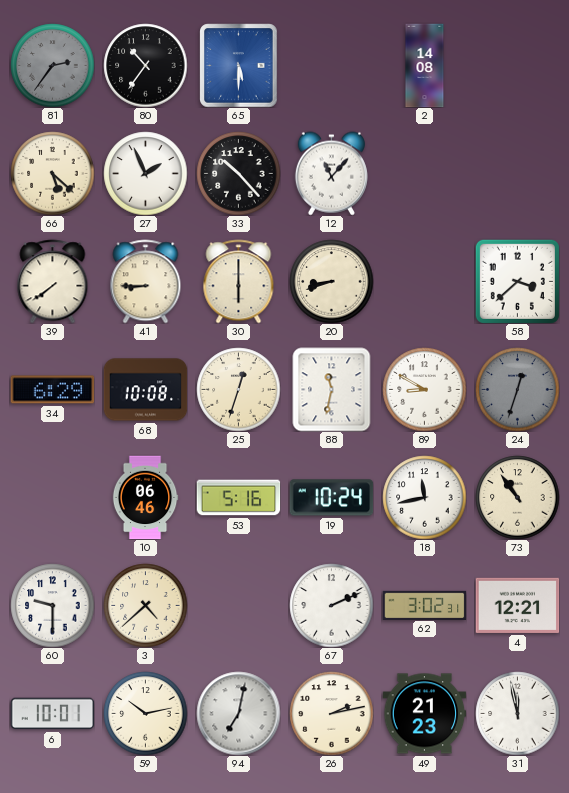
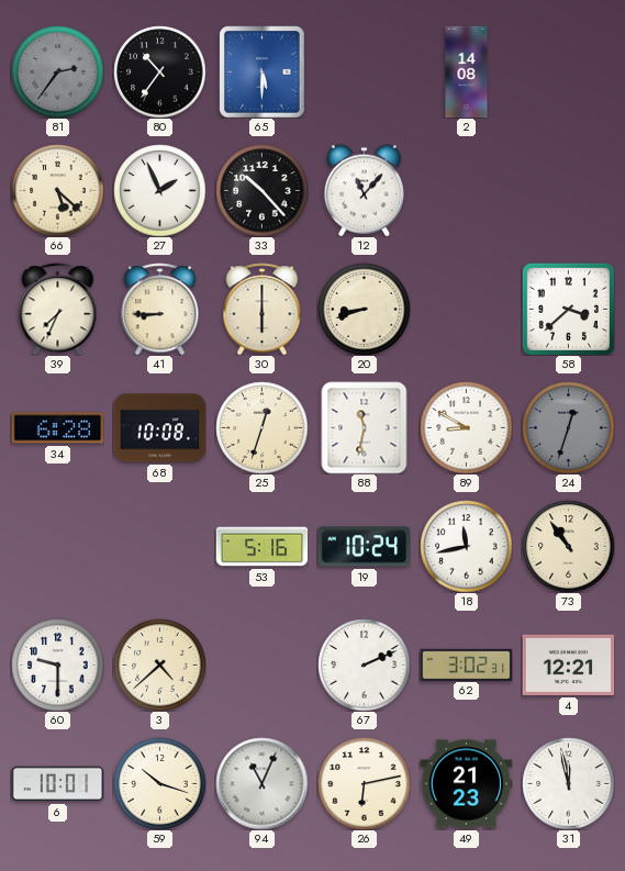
39: 7:39 -> 7:34
34: 6:29 -> 6:28
10: 06:46 -> none
59: 10:13 -> 10:18
94: 7:02 -> 11:04
26: 2:13 -> 6:13
